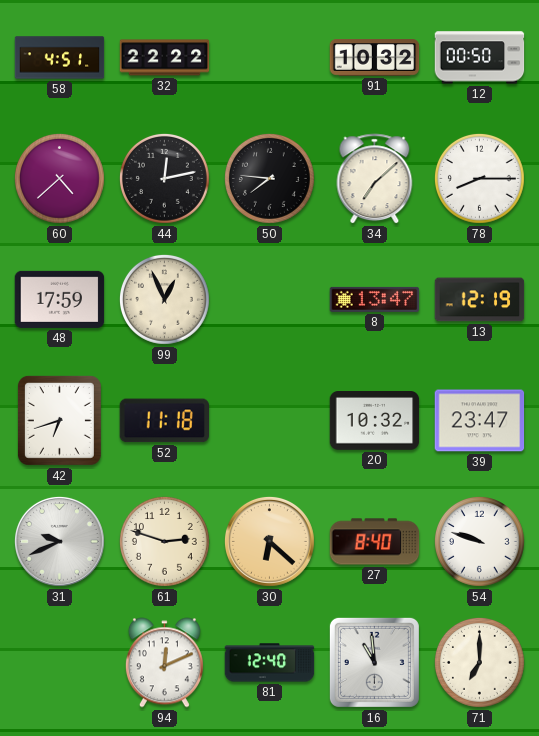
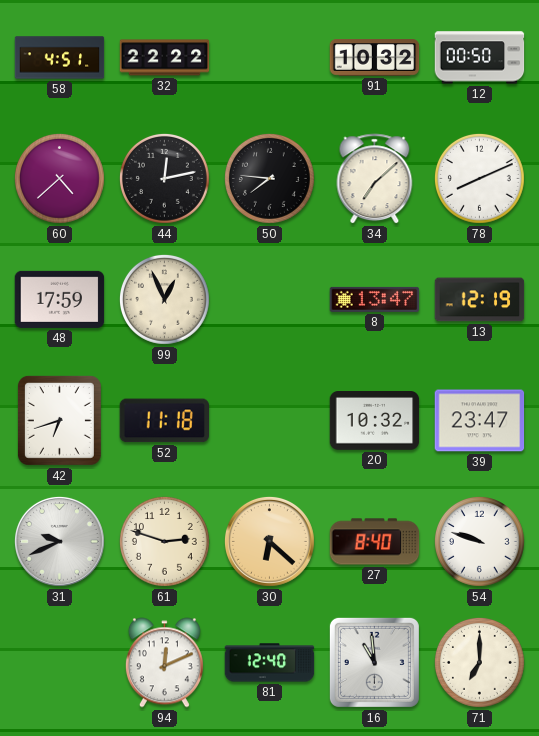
78: 8:15 -> 8:11
